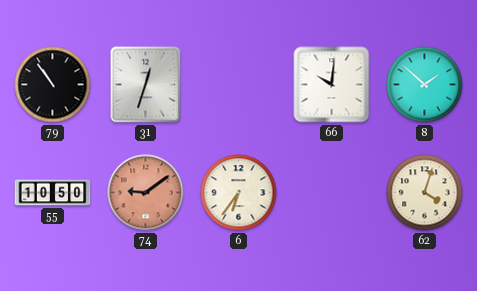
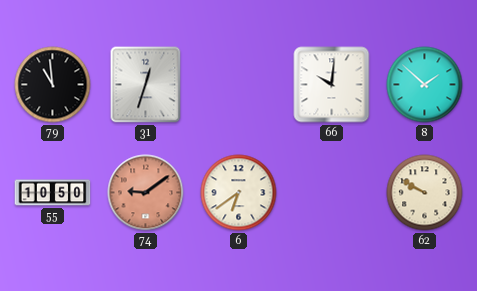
79: 10:54 -> 10:59
6: 6:36 -> 6:39
62: 4:03 -> 9:50
